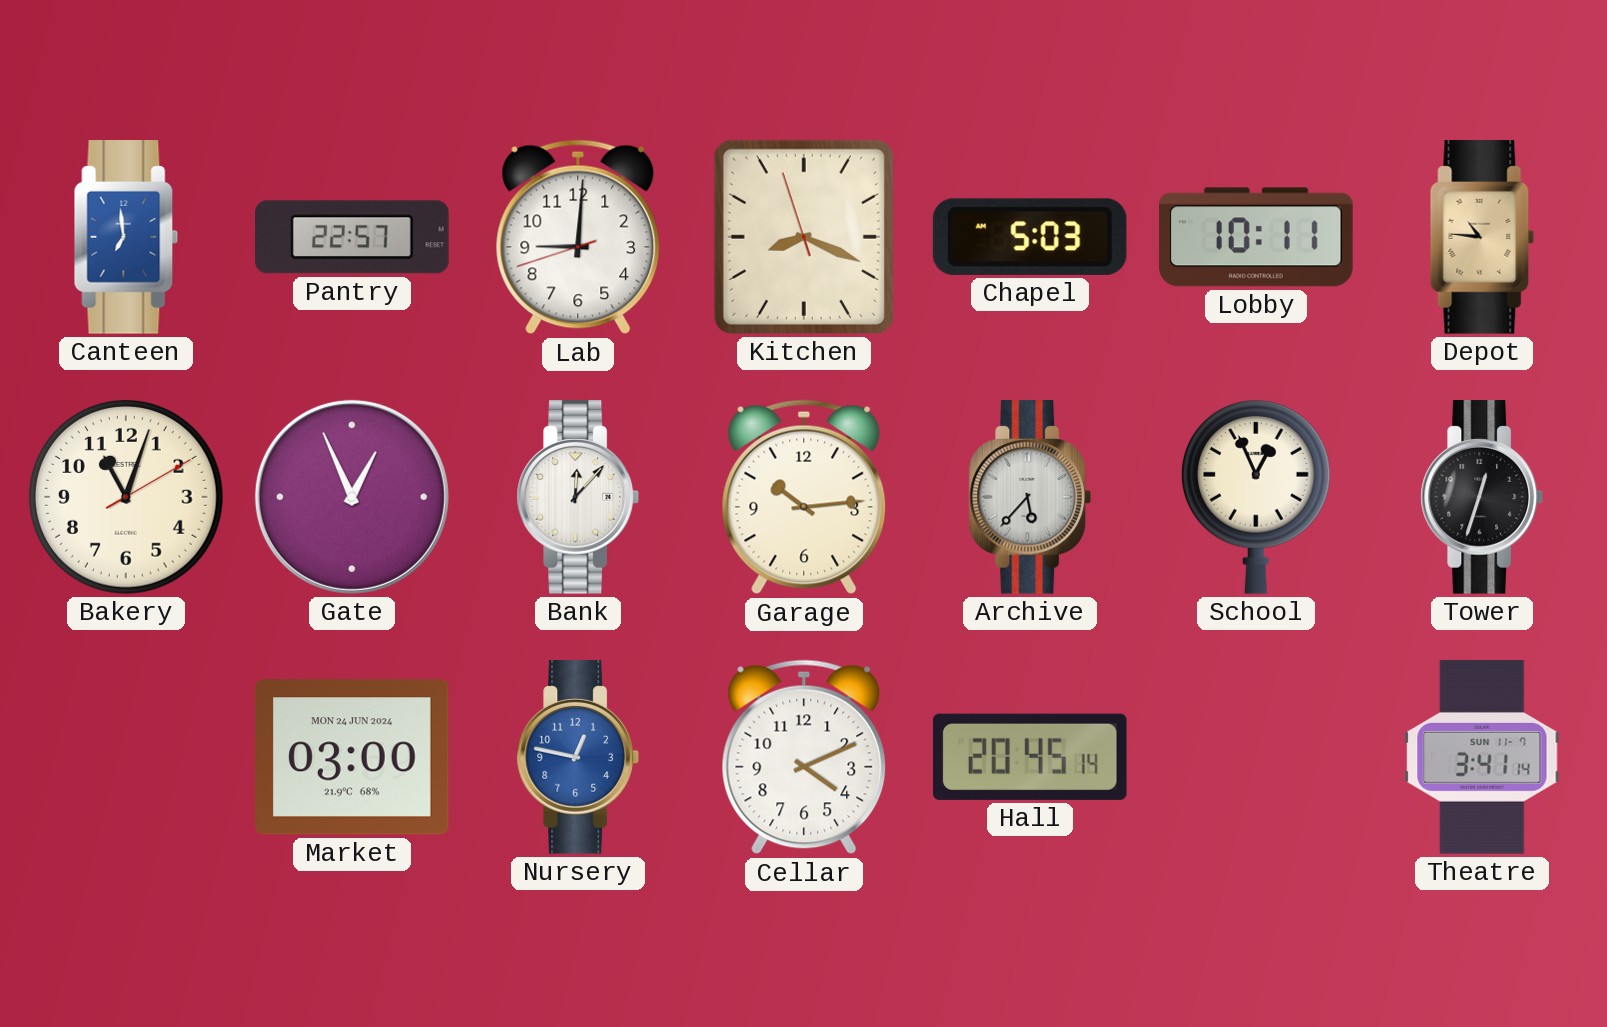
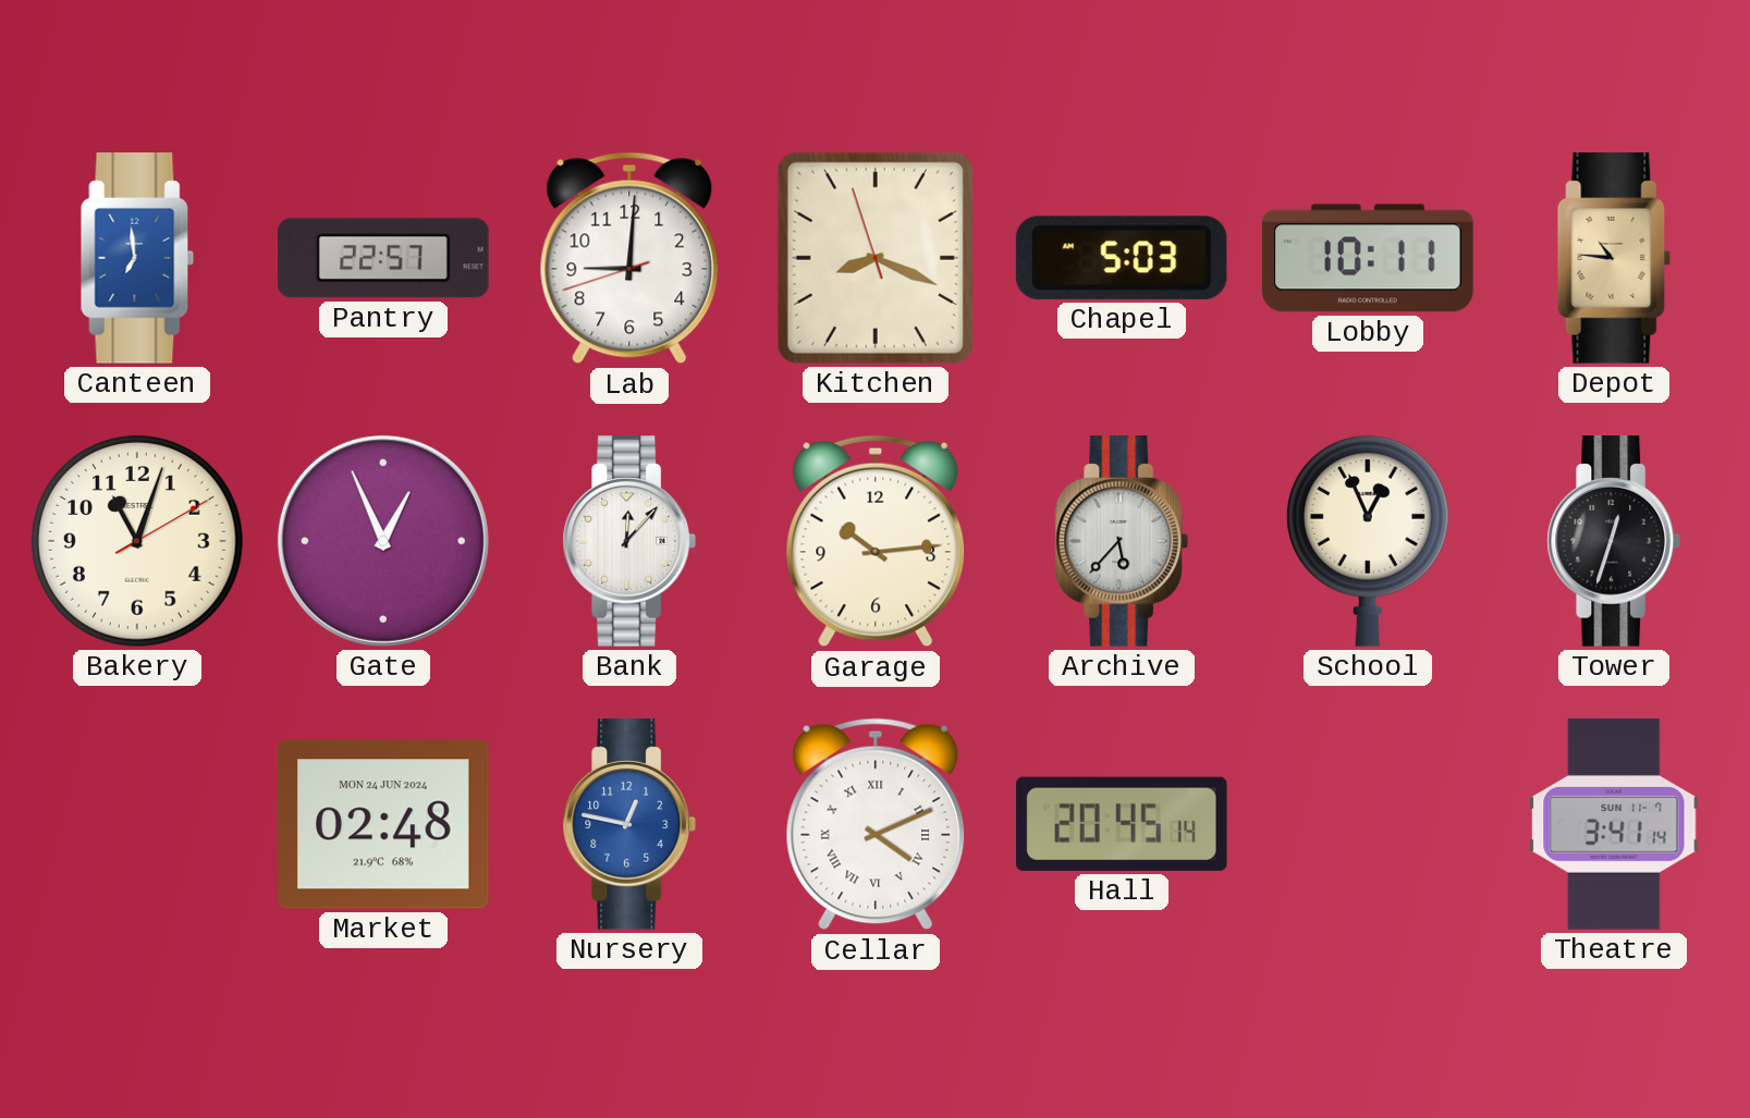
Market: 03:00 -> 02:48
Cellar numerals: Arabic -> Roman
